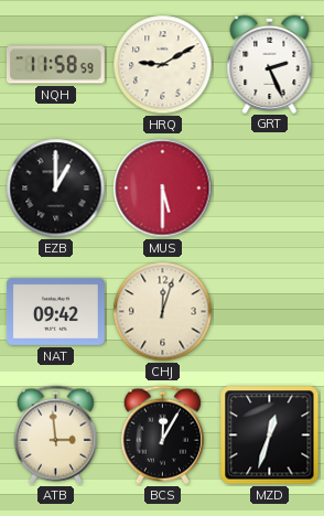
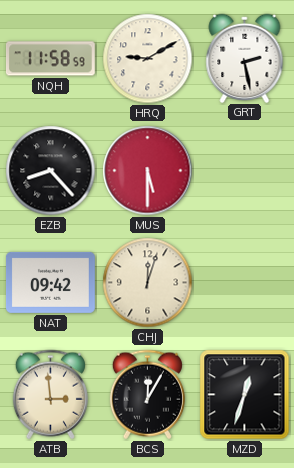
GRT: 2:26 -> 2:28
EZB: 1:00 -> 8:23
